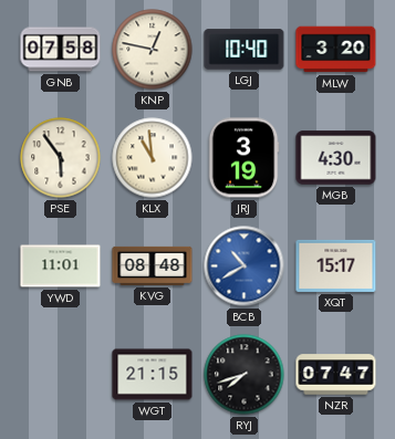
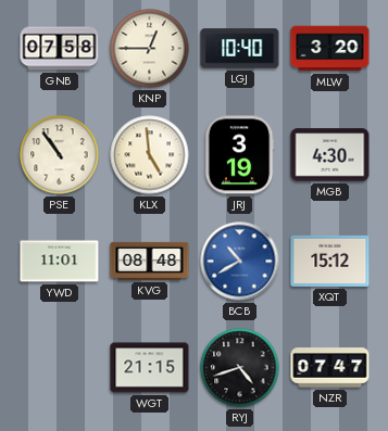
KNP: 12:47 -> 12:45
PSE: 5:54 -> 10:54
KLX: 10:59 -> 4:59
XQT: 15:17 -> 15:12
RYJ: 7:42 -> 4:42
